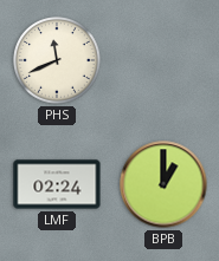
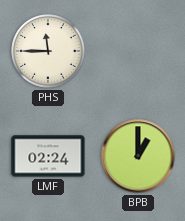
PHS: 11:41 -> 11:45
